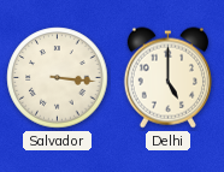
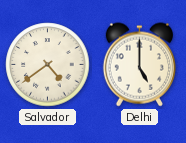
Salvador: 3:16 -> 4:39
